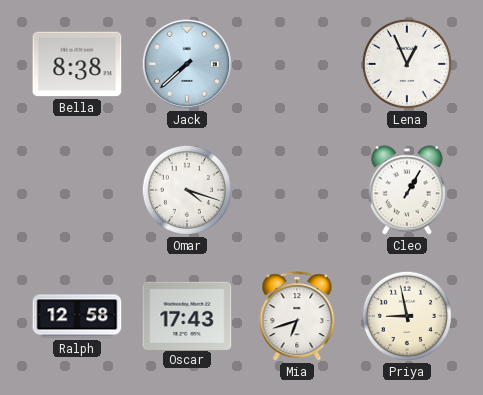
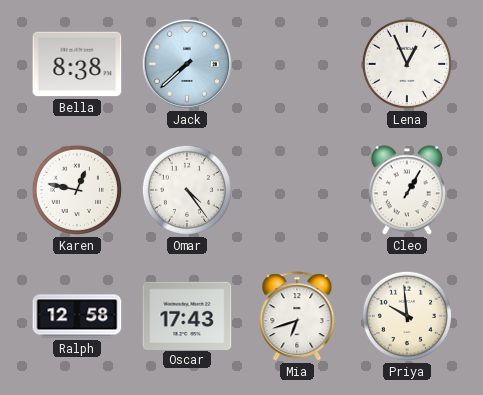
Karen: none -> 12:47
Omar: 4:18 -> 4:24
Priya: 8:58 -> 9:59
